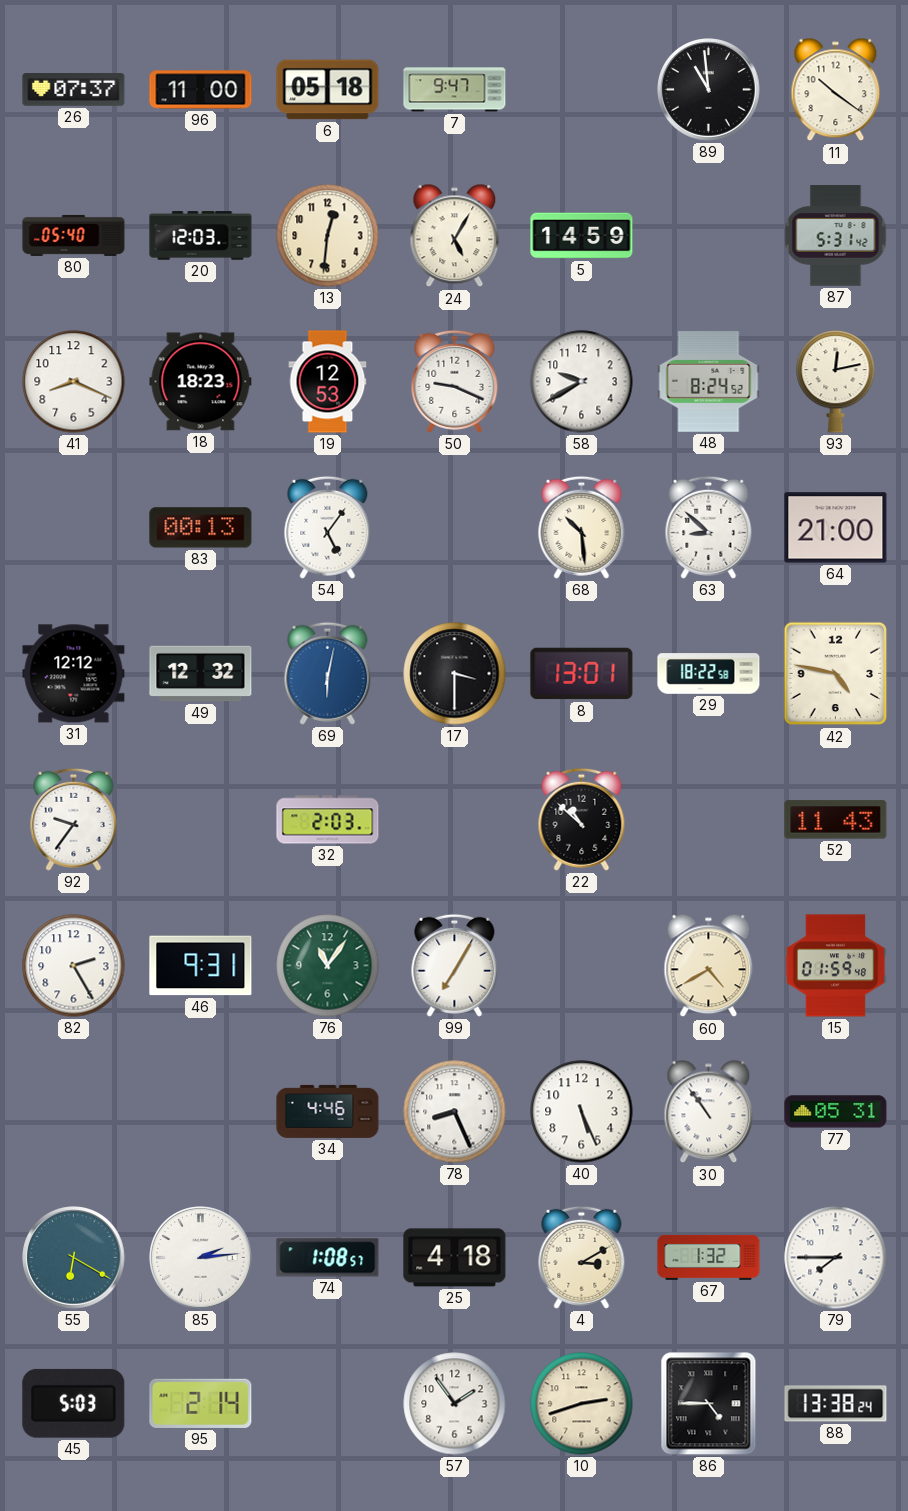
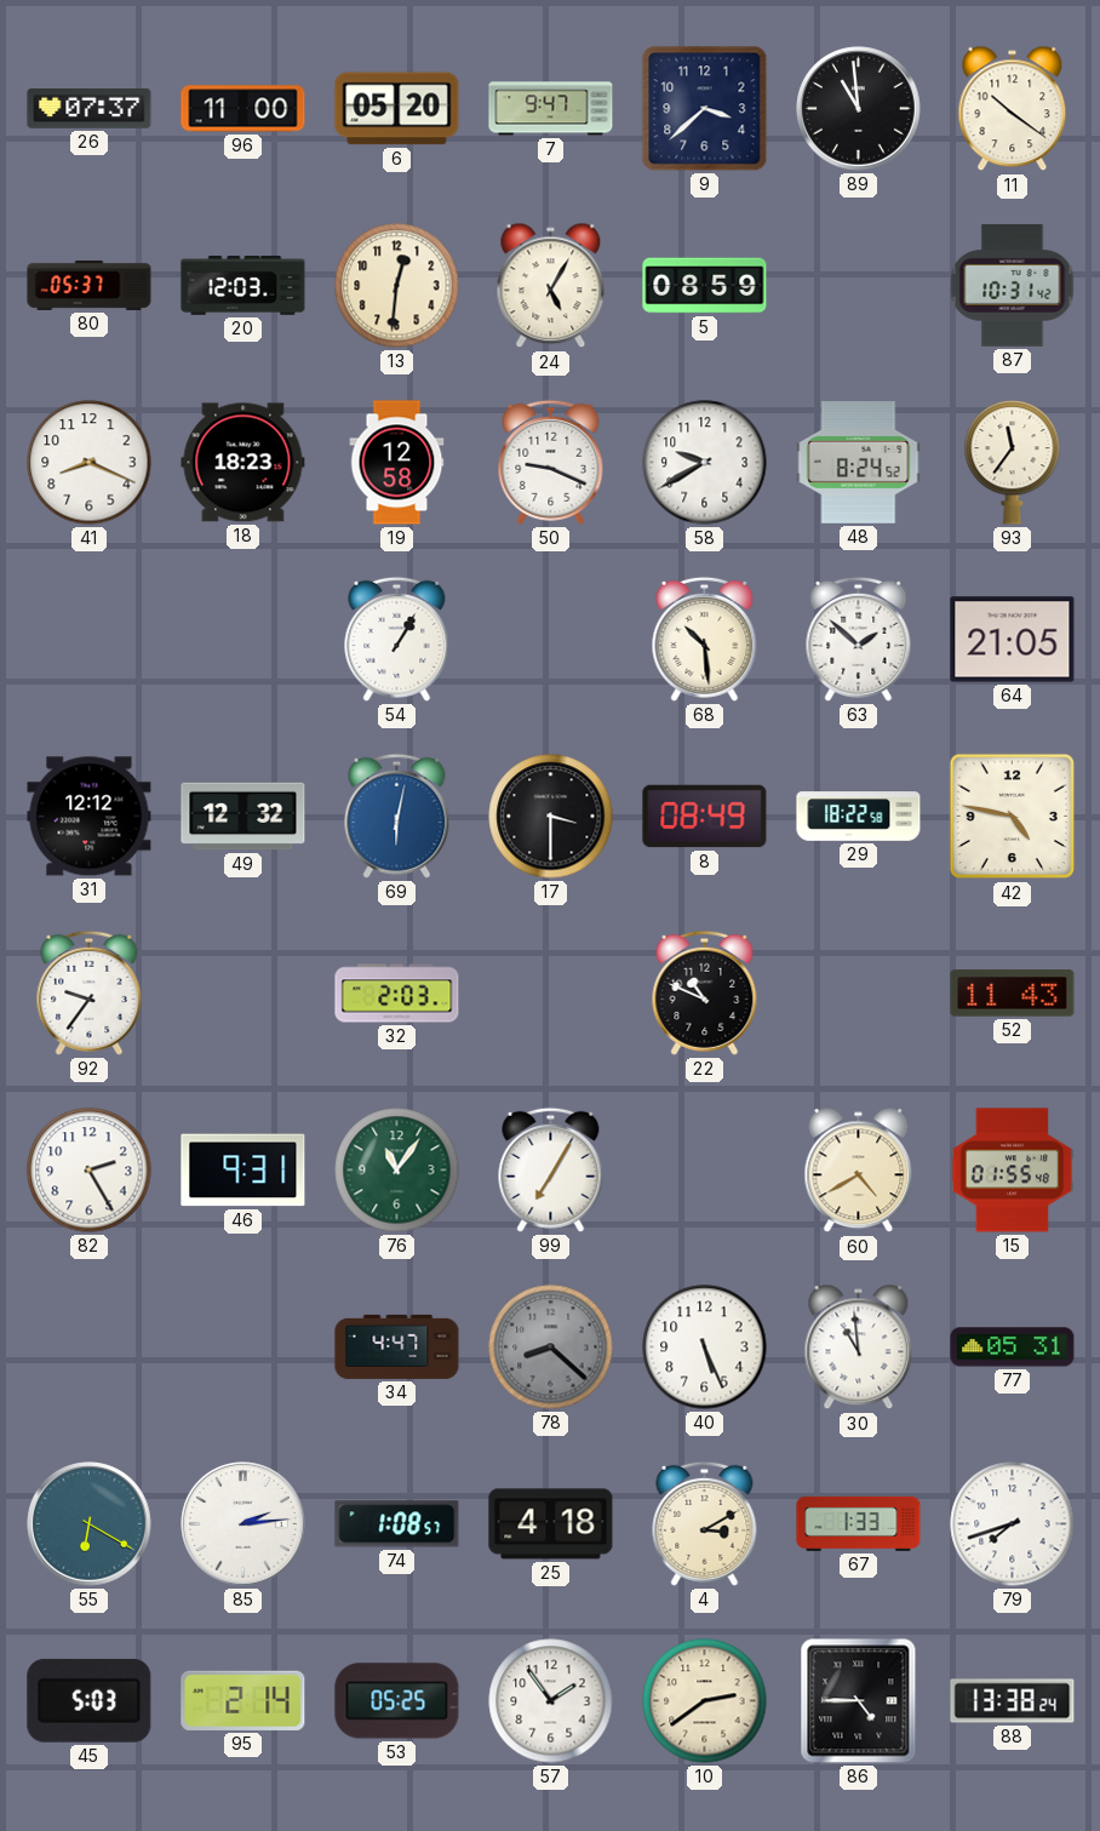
6: 05:18 -> 05:20
9: none -> 3:38
80: 05:40 -> 05:37
5: 14:59 -> 08:59
87: 5:31 -> 10:31
19: 12:53 -> 12:58
93: 12:13 -> 11:36
83: 00:13 -> none
54: 5:06 -> 1:05
63: 8:52 -> 1:52
64: 21:00 -> 21:05
8: 13:01 -> 08:49
22: 10:52 -> 10:49
15: 01:59 -> 01:55
34: 4:46 -> 4:47
78: 8:26 -> 8:22
78 dial: white -> grey
30: 10:54 -> 10:59
67: 1:32 -> 1:33
79: 7:45 -> 7:42
53: none -> 05:25
10: 2:42 -> 2:39
